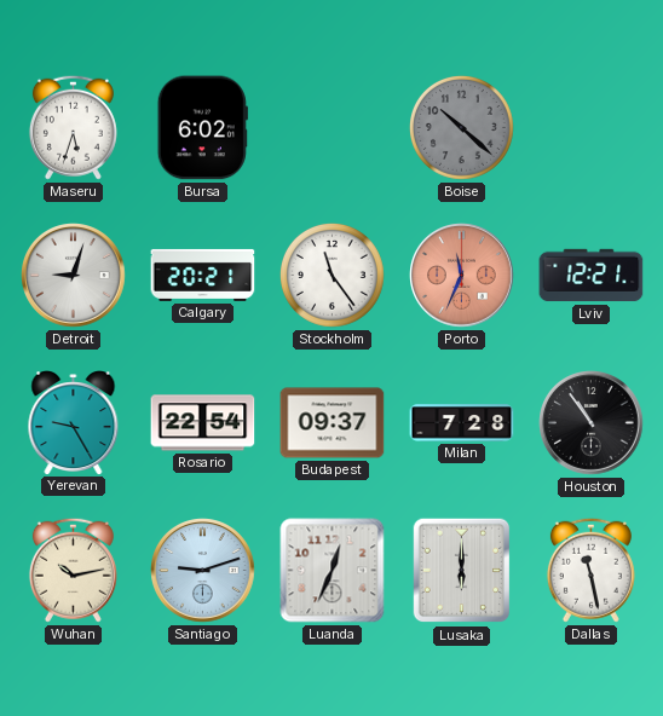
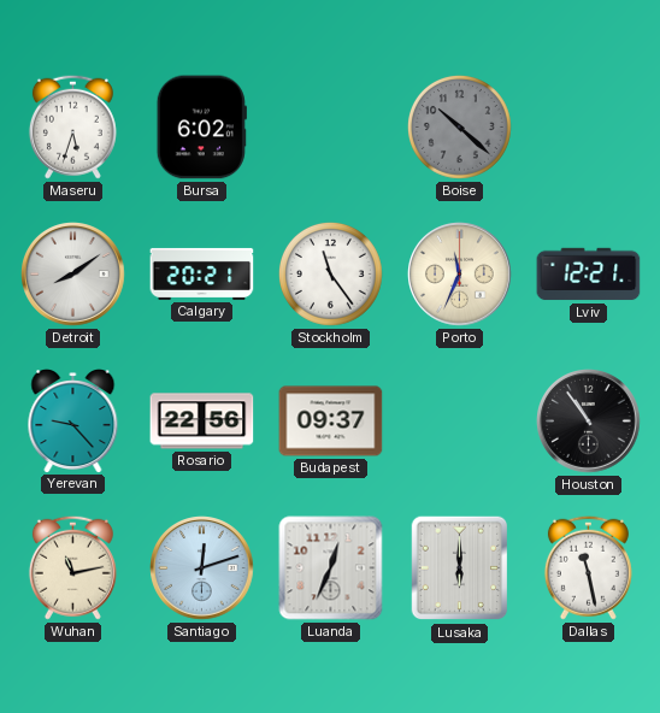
Detroit: 9:03 -> 8:09
Porto dial: salmon -> cream
Yerevan: 9:25 -> 9:23
Rosario: 22:54 -> 22:56
Milan: 7:28 -> none
Wuhan: 10:13 -> 11:13
Santiago: 9:12 -> 12:12
